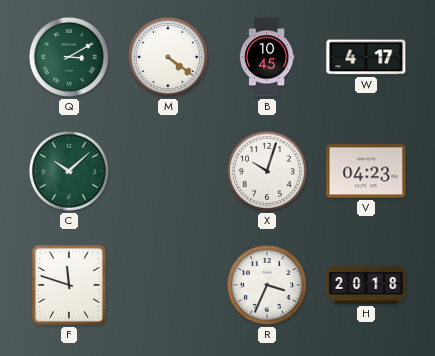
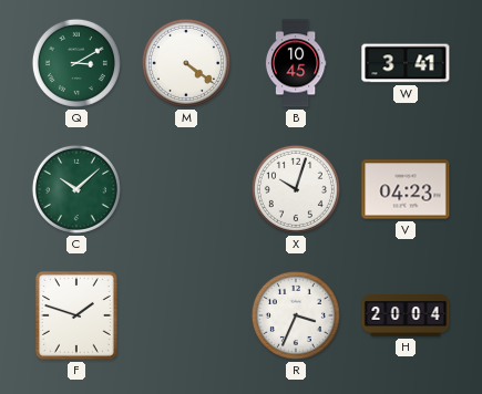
W: 4:17 -> 3:41
F: 11:48 -> 1:48
H: 20:18 -> 20:04
